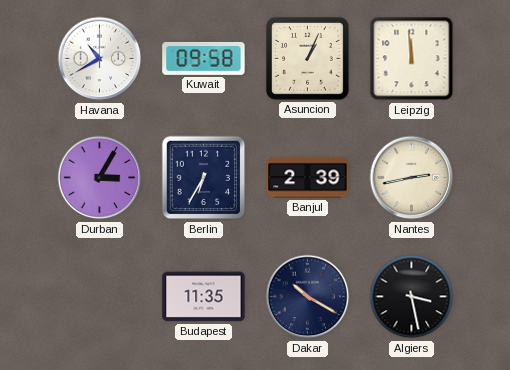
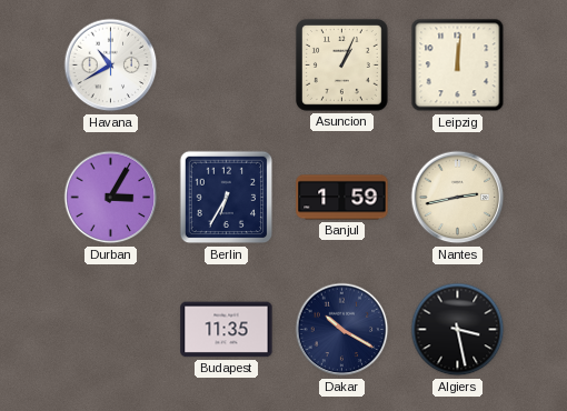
Kuwait: 09:58 -> none
Leipzig: 11:59 -> 12:01
Banjul: 2:39 -> 1:59
